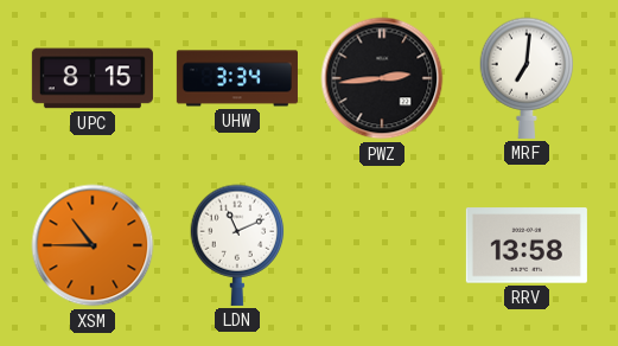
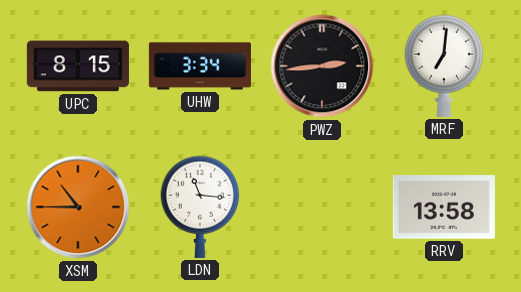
LDN: 11:11 -> 11:16
